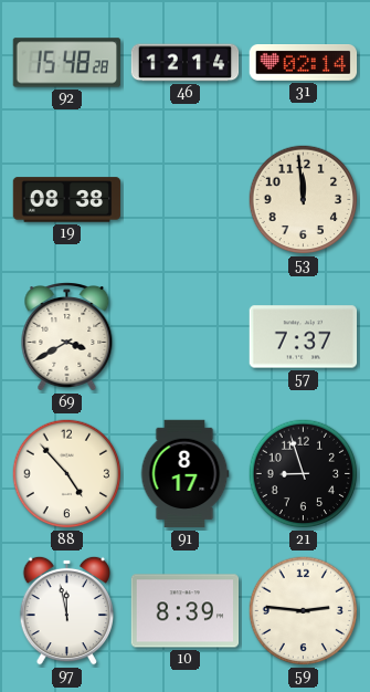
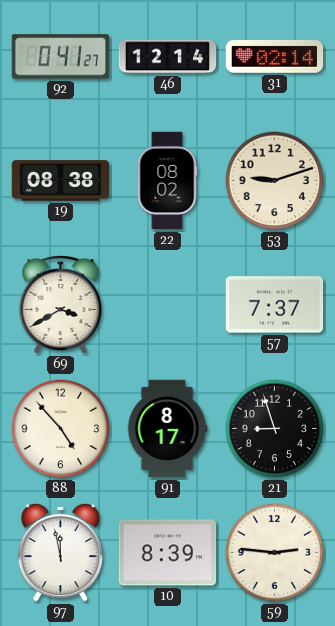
92: 15:48 -> 0:41
22: none -> 08:02
53: 11:59 -> 9:12
